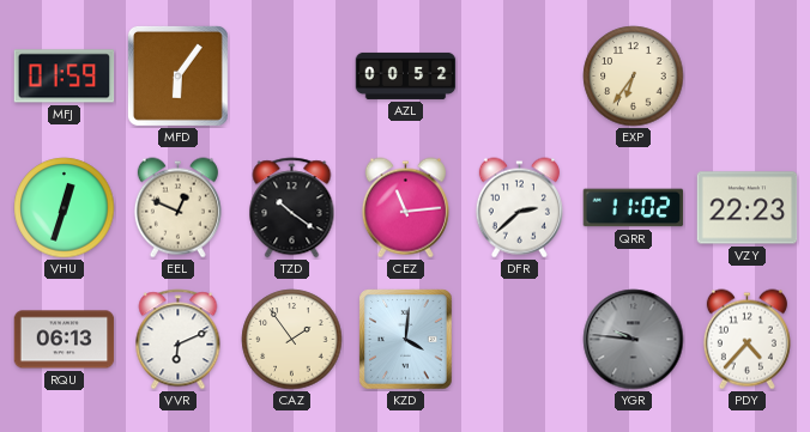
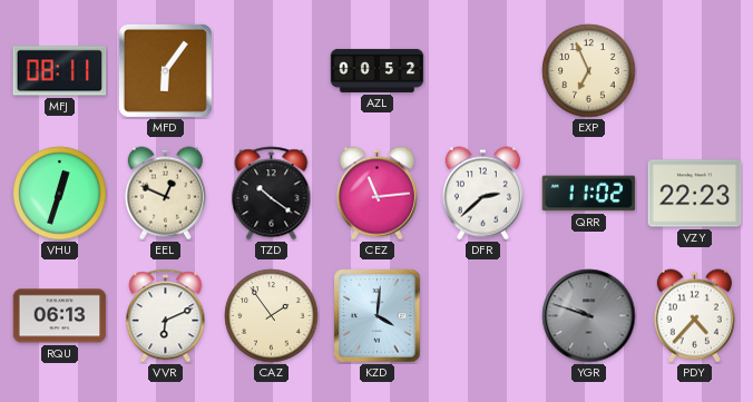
MFJ: 01:59 -> 08:11
EXP: 6:36 -> 6:56
YGR: 9:46 -> 9:48
